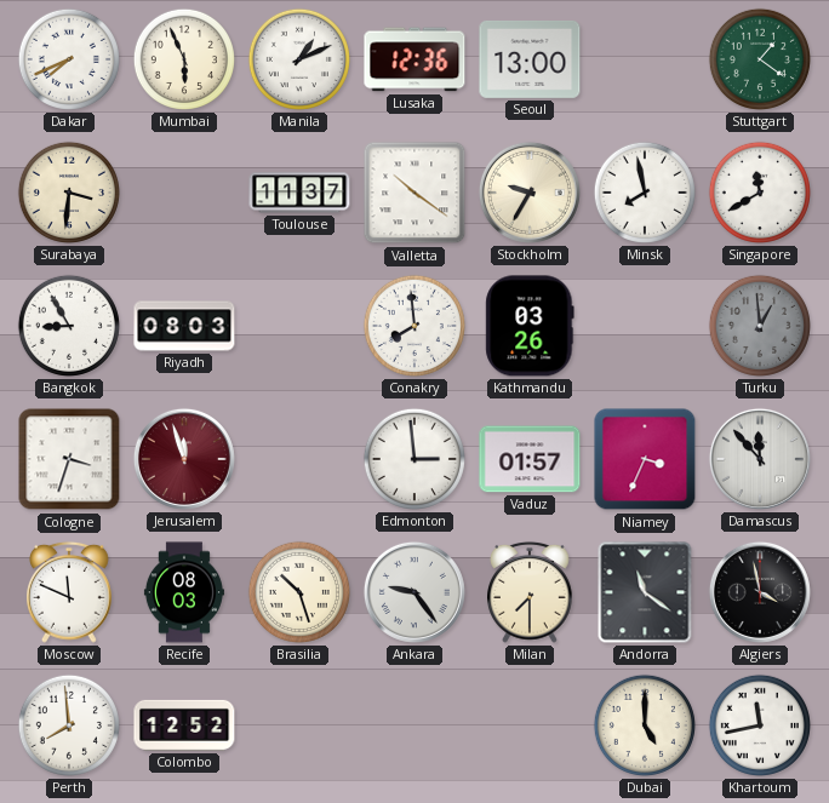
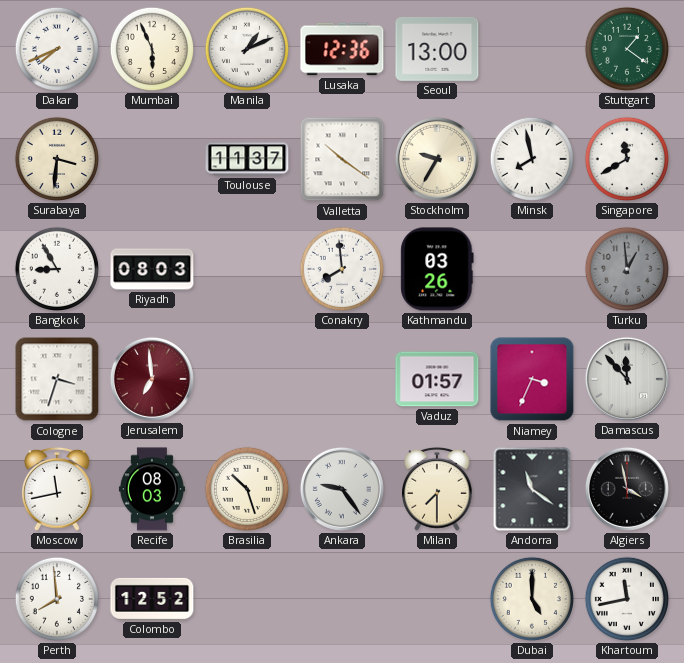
Jerusalem: 11:57 -> 6:59
Edmonton: 2:59 -> none
Moscow: 11:49 -> 11:43
